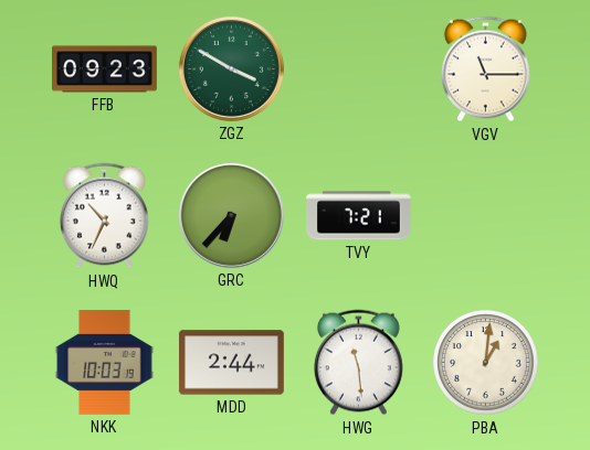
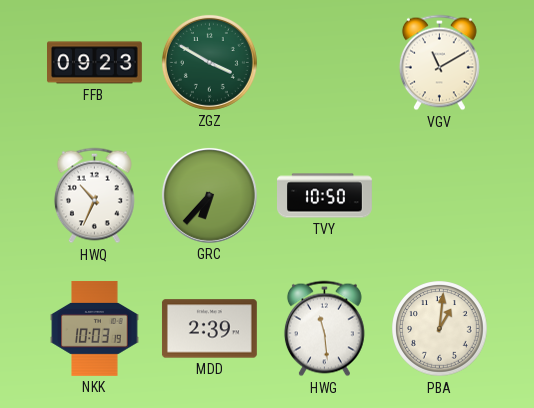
VGV: 11:15 -> 11:10
TVY: 7:21 -> 10:50
MDD: 2:44 -> 2:39
